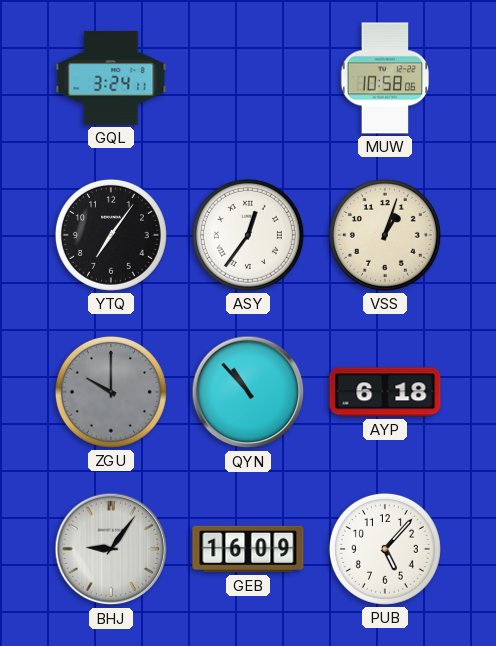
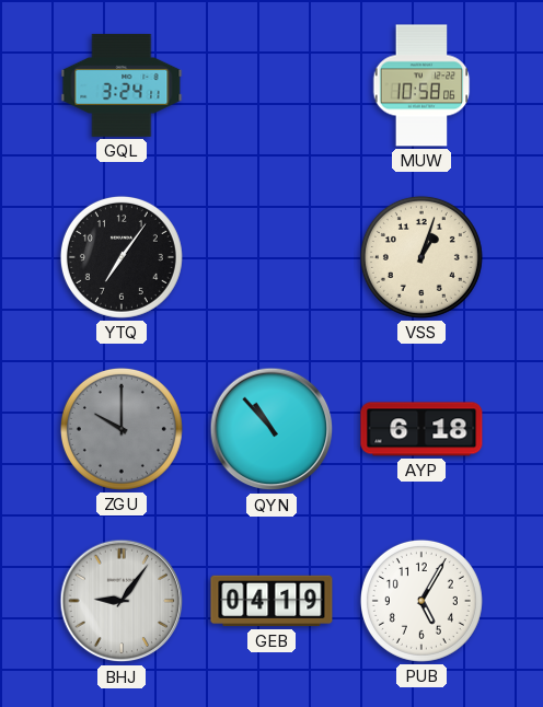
ASY: 12:36 -> none
GEB: 16:09 -> 04:19
PUB: 5:07 -> 5:05
